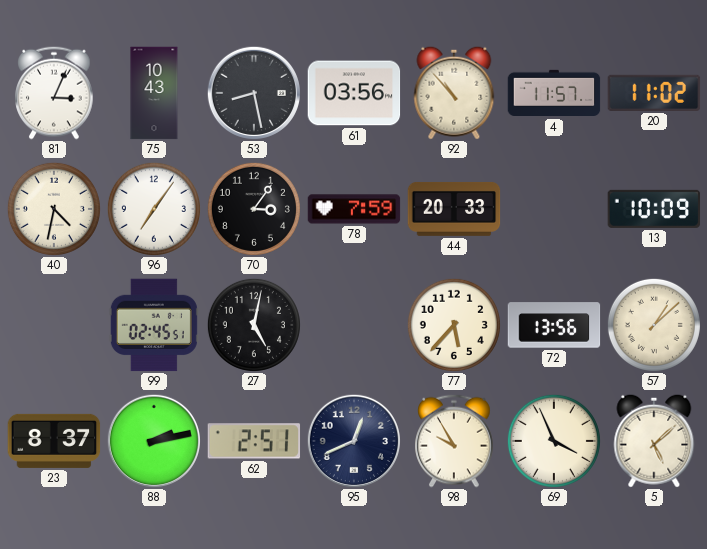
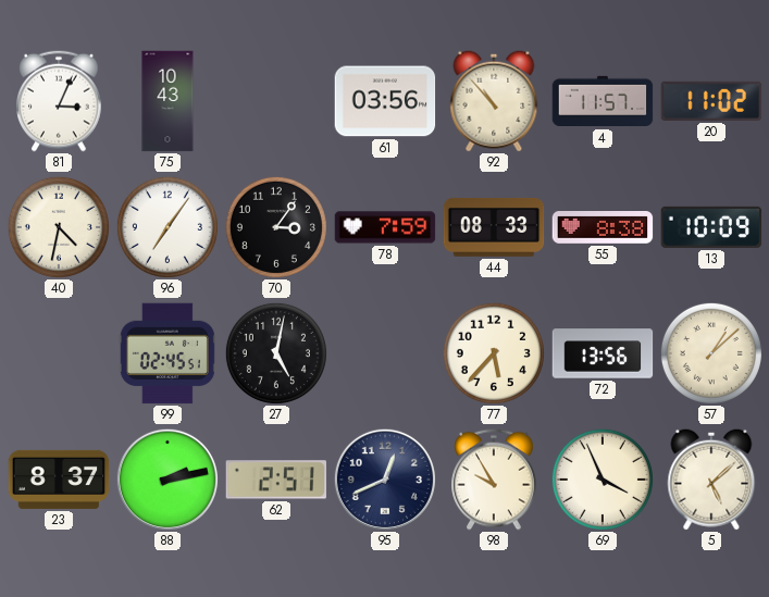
53: 8:28 -> none
44: 20:33 -> 08:33
55: none -> 8:38
